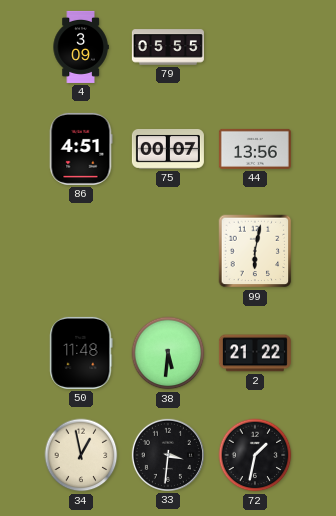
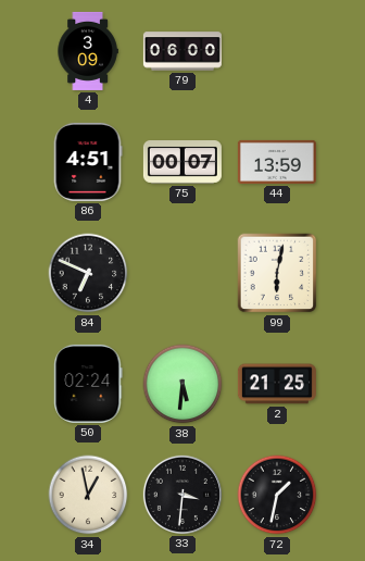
79: 05:55 -> 06:00
44: 13:56 -> 13:59
84: none -> 6:49
50: 11:48 -> 02:24
2: 21:22 -> 21:25
